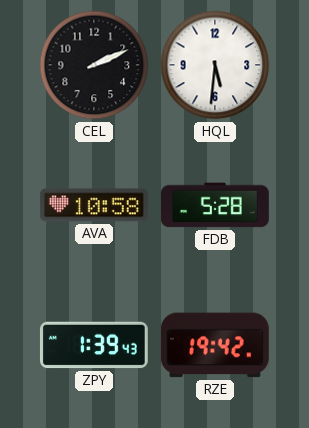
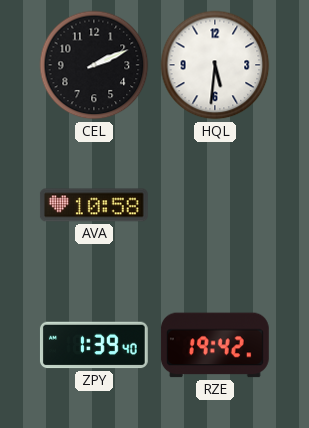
FDB: 5:28 -> none
ZPY: 1:39:43 -> 1:39:40
